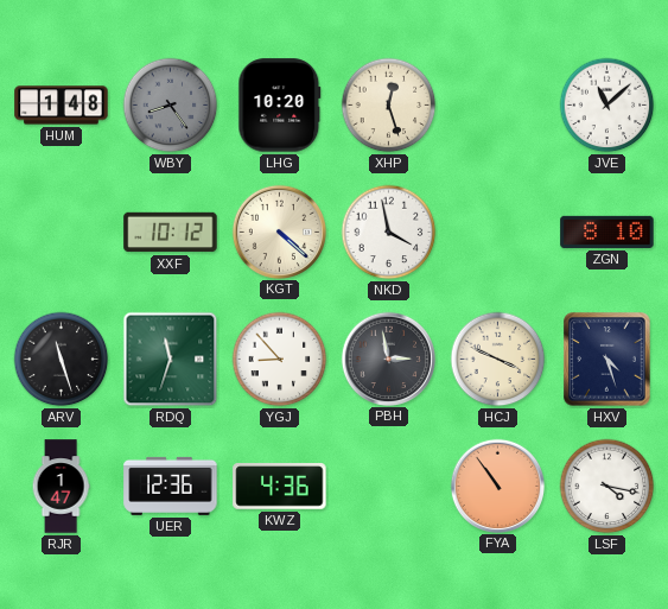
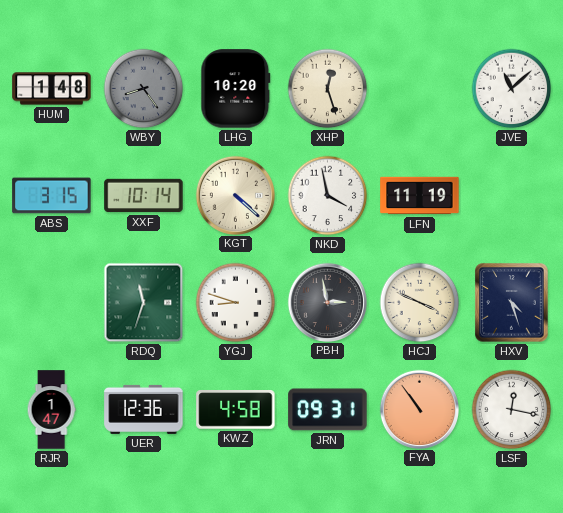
ABS: none -> 3:15
XXF: 10:12 -> 10:14
LFN: none -> 11:19
ZGN: 8:10 -> none
ARV: 11:27 -> none
YGJ: 8:53 -> 8:48
KWZ: 4:36 -> 4:58
JRN: none -> 09:31
LSF: 4:17 -> 12:17
